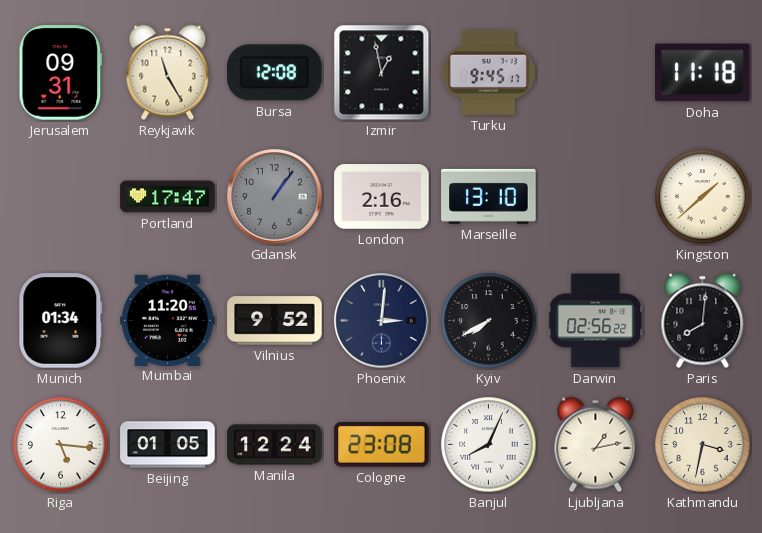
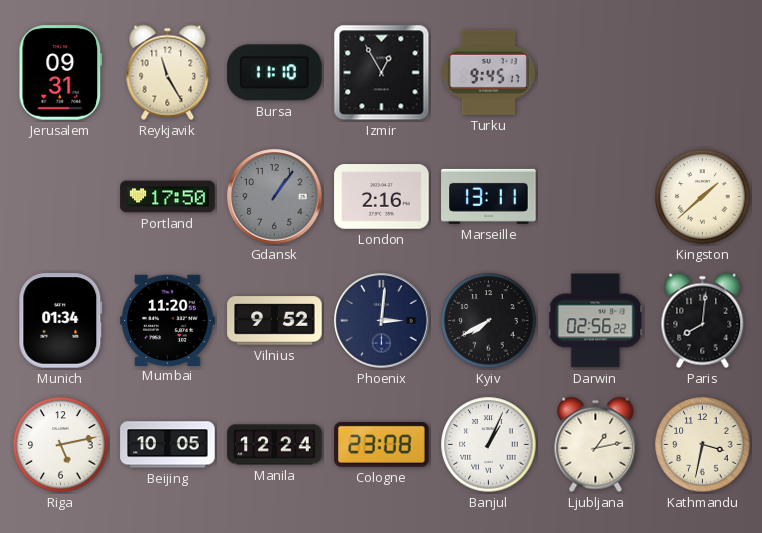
Bursa: 12:08 -> 11:10
Izmir: 12:58 -> 12:55
Doha: 11:18 -> none
Portland: 17:47 -> 17:50
Marseille: 13:10 -> 13:11
Riga: 5:16 -> 5:13
Beijing: 01:05 -> 10:05
Banjul: 8:04 -> 1:04
